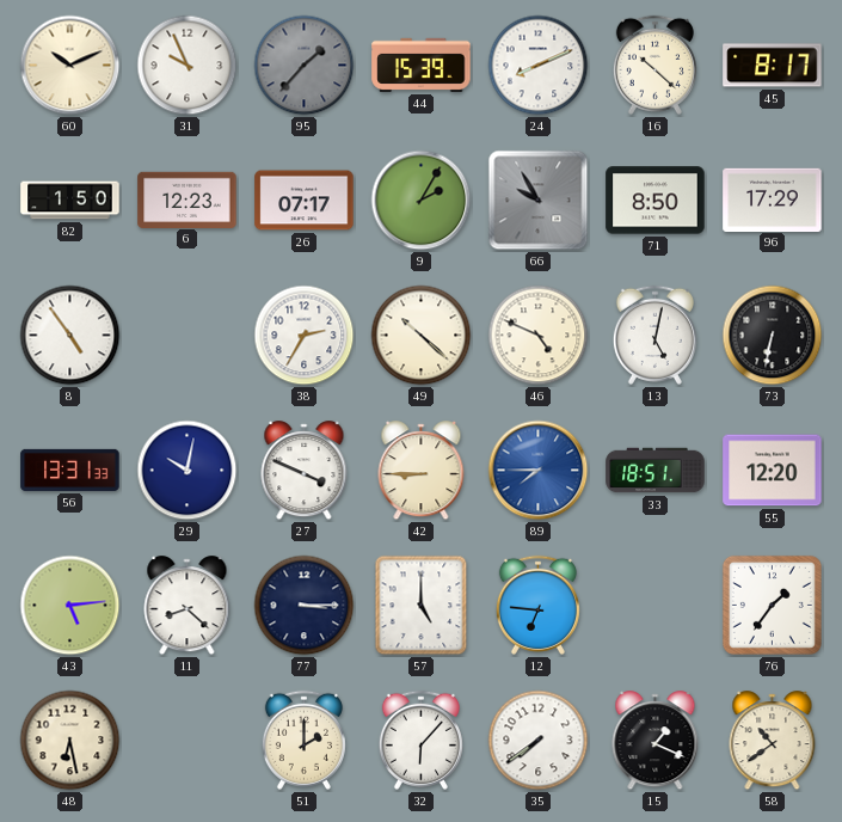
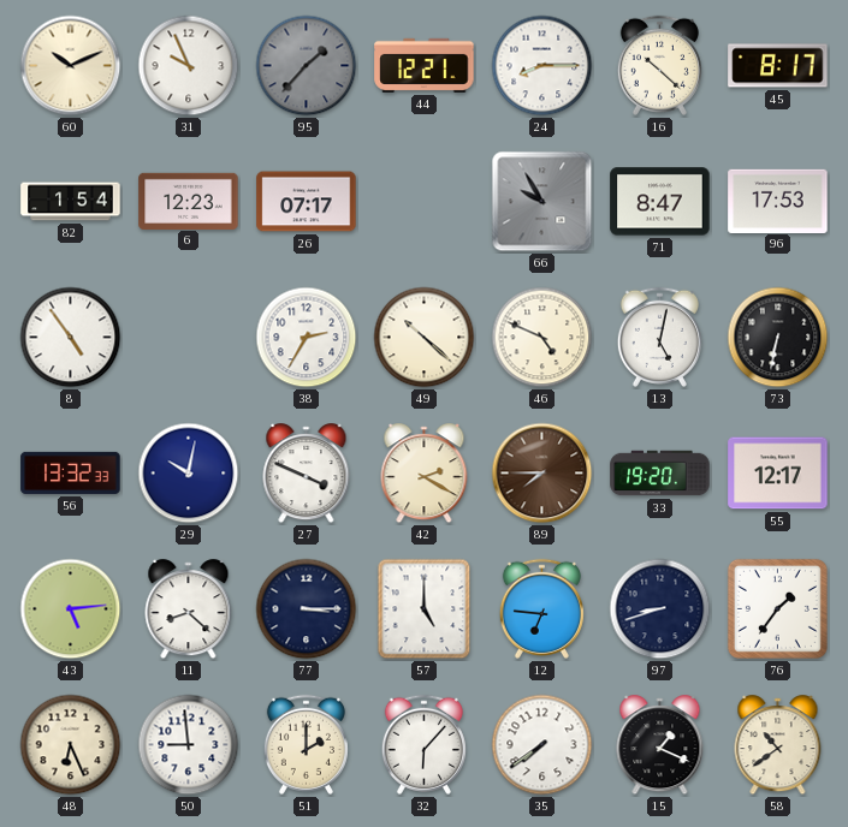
44: 15:39 -> 12:21
24: 8:11 -> 8:15
82: 1:50 -> 1:54
9: 2:05 -> none
71: 8:50 -> 8:47
96: 17:29 -> 17:53
56: 13:31 -> 13:32
42: 8:45 -> 2:20
89 dial: blue -> brown
33: 18:51 -> 19:20
55: 12:20 -> 12:17
97: none -> 8:42
48: 6:28 -> 6:26
50: none -> 8:59
